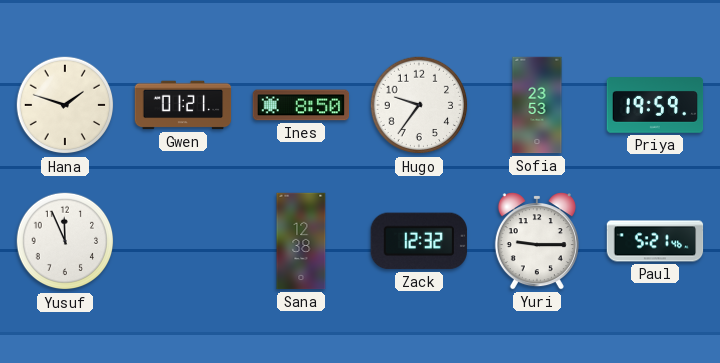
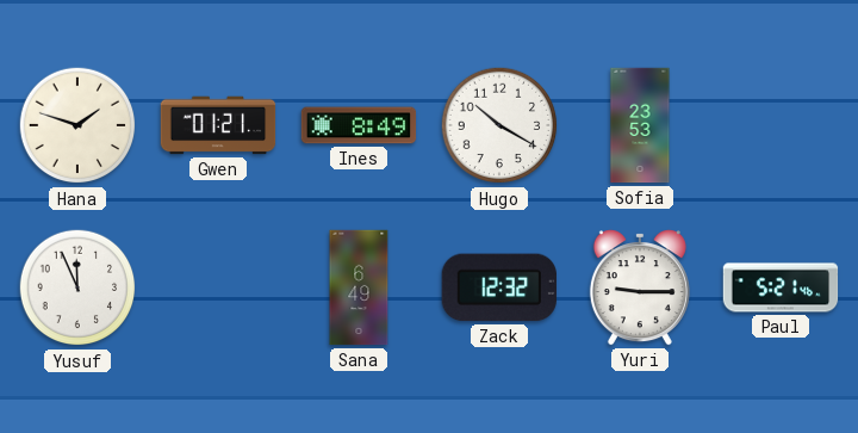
Ines: 8:50 -> 8:49
Hugo: 9:36 -> 10:20
Priya: 19:59 -> none
Sana: 12:38 -> 6:49
